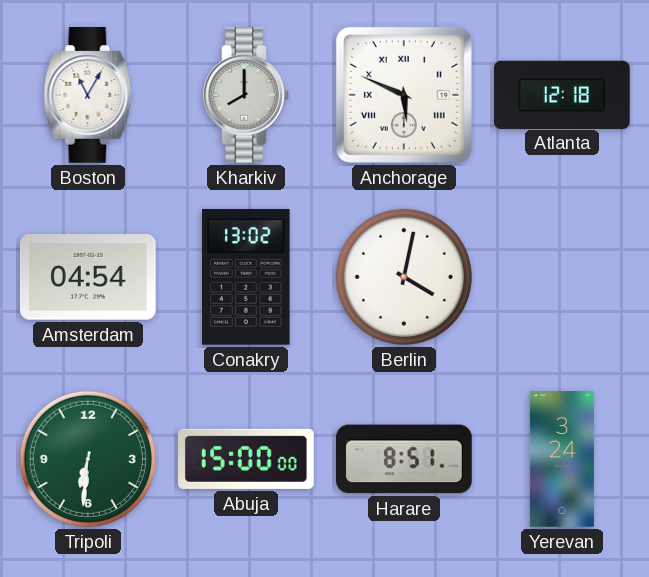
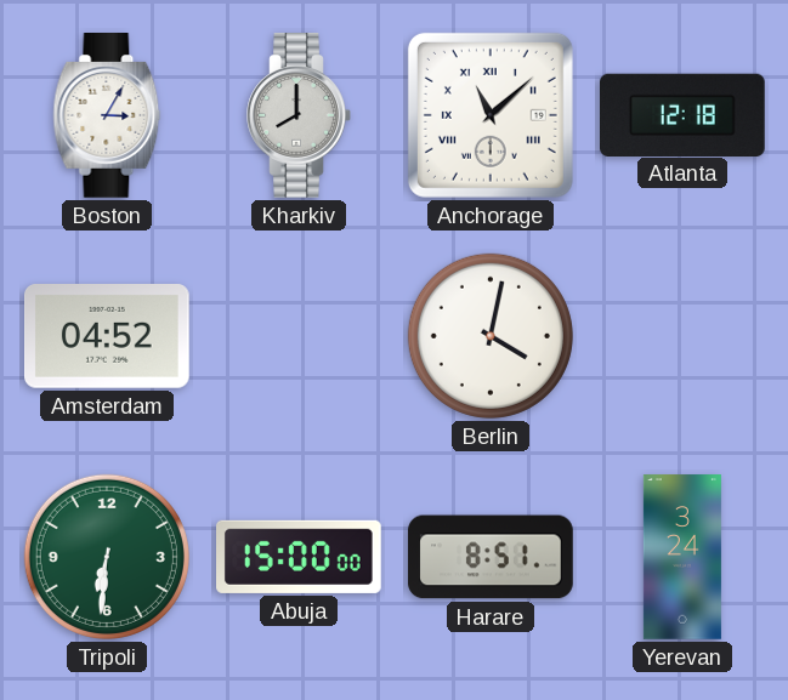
Boston: 11:05 -> 3:05
Anchorage: 5:49 -> 11:08
Amsterdam: 04:54 -> 04:52
Conakry: 13:02 -> none
